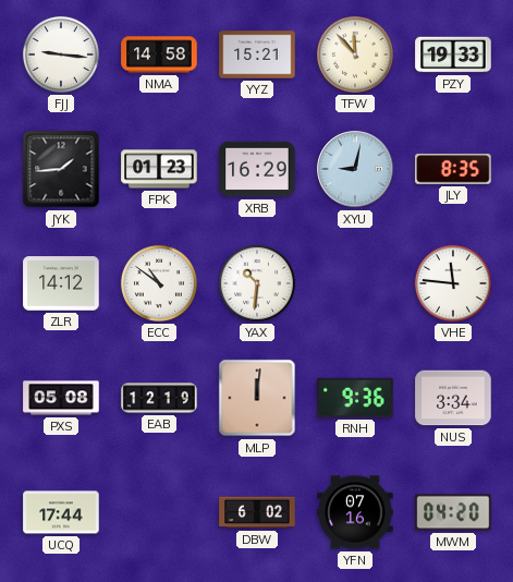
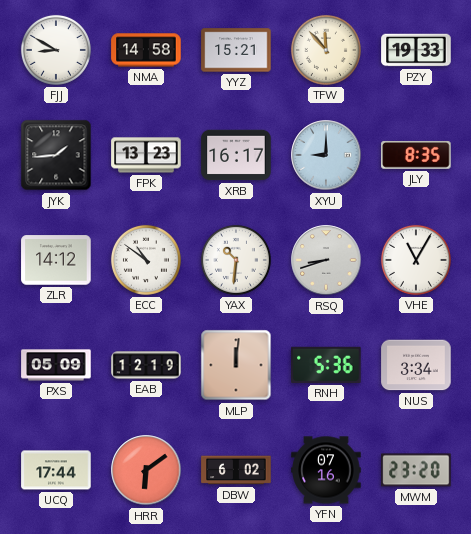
FJJ: 9:16 -> 8:50
FPK: 01:23 -> 13:23
XRB: 16:29 -> 16:17
XYU: 9:02 -> 9:00
RSQ: none -> 8:42
VHE: 11:46 -> 11:05
PXS: 05:08 -> 05:09
RNH: 9:36 -> 5:36
HRR: none -> 6:09
MWM: 04:20 -> 23:20
